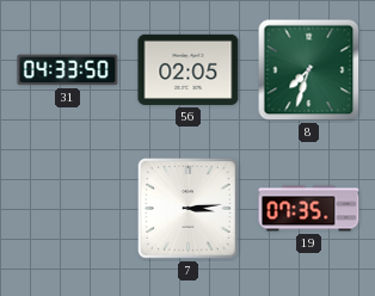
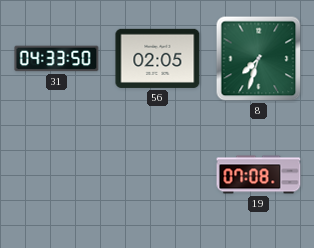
7: 3:14 -> none
19: 07:35 -> 07:08
